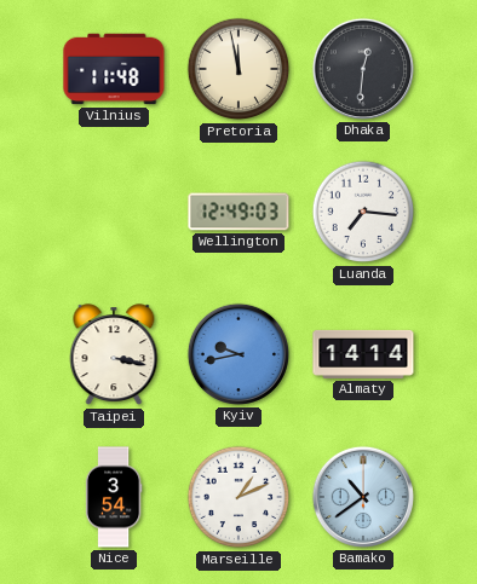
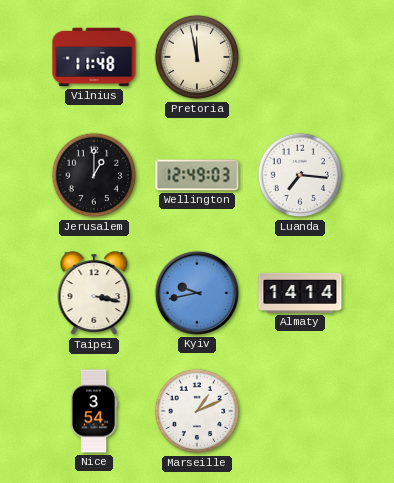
Dhaka: 12:31 -> none
Jerusalem: none -> 1:00
Bamako: 10:39 -> none
